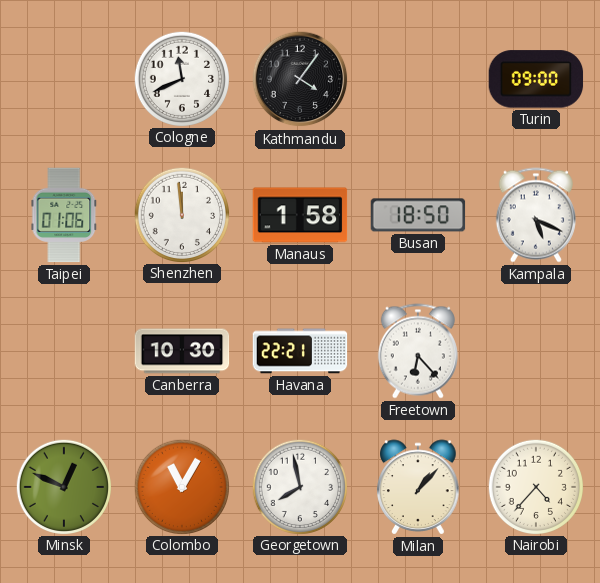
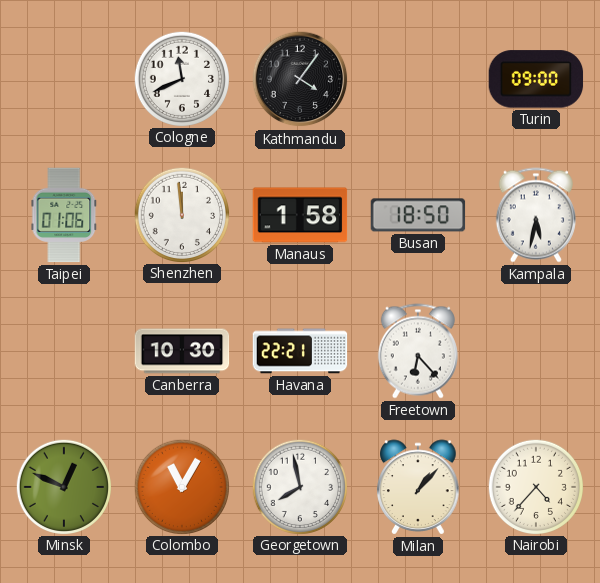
Kampala: 5:19 -> 5:32
